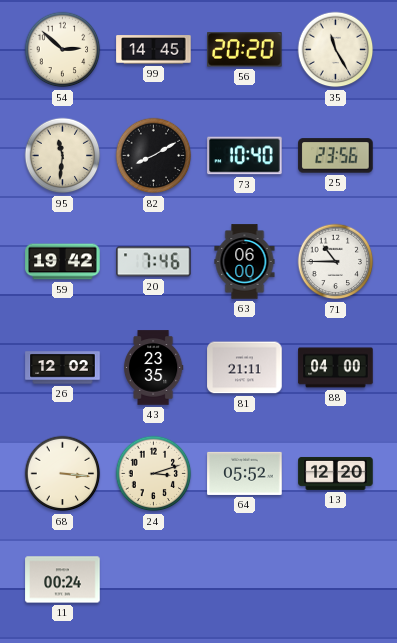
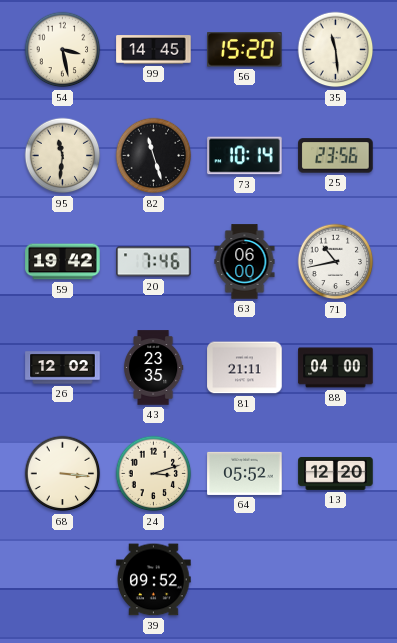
54: 2:52 -> 3:28
56: 20:20 -> 15:20
35: 11:25 -> 11:29
82: 8:10 -> 11:27
73: 10:40 -> 10:14
71: 10:45 -> 10:43
11: 00:24 -> none
39: none -> 09:52
